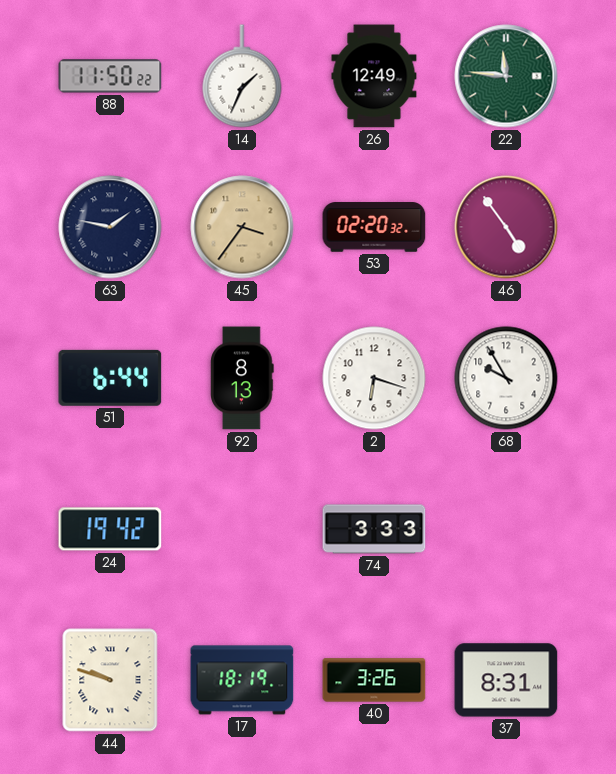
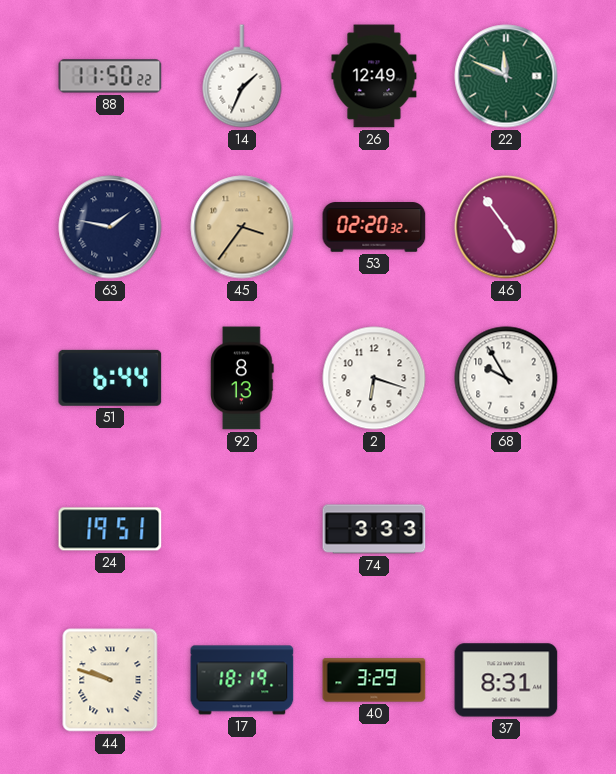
22: 11:46 -> 11:49
24: 19:42 -> 19:51
40: 3:26 -> 3:29
